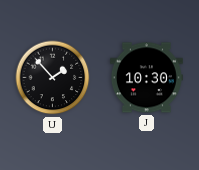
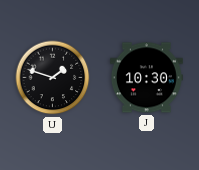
U: 1:53 -> 1:48
